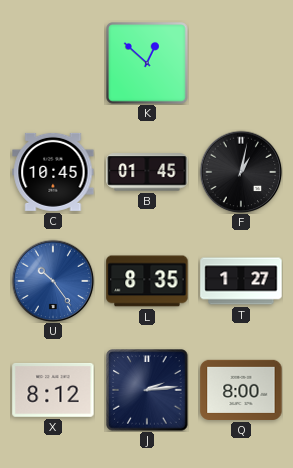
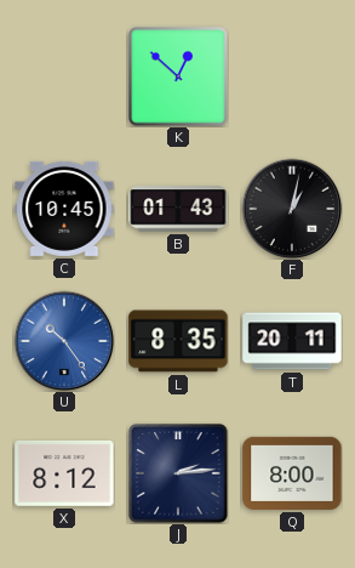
B: 01:45 -> 01:43
T: 1:27 -> 20:11
